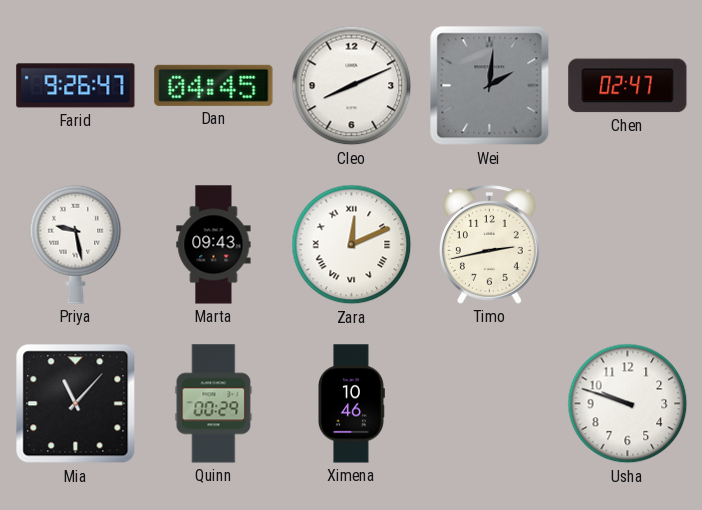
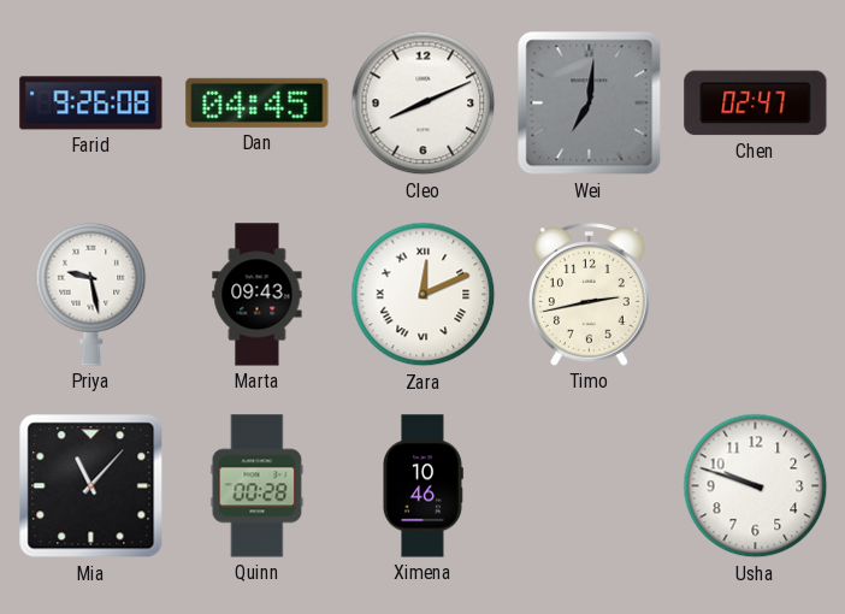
Farid: 9:26:47 -> 9:26:08
Wei: 2:01 -> 7:01
Quinn: 00:29 -> 00:28
